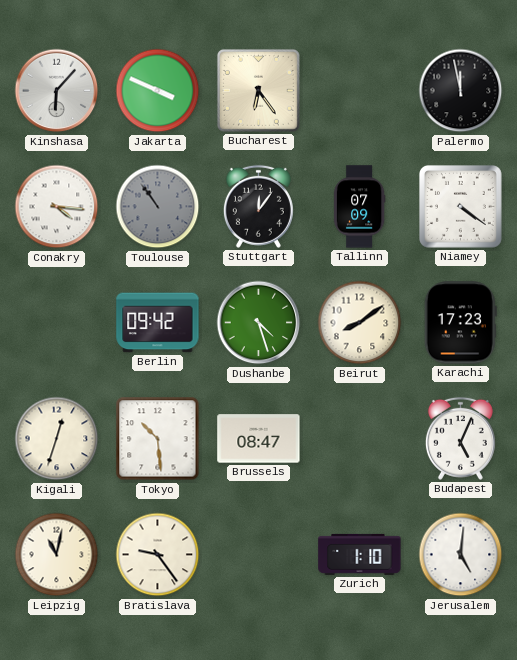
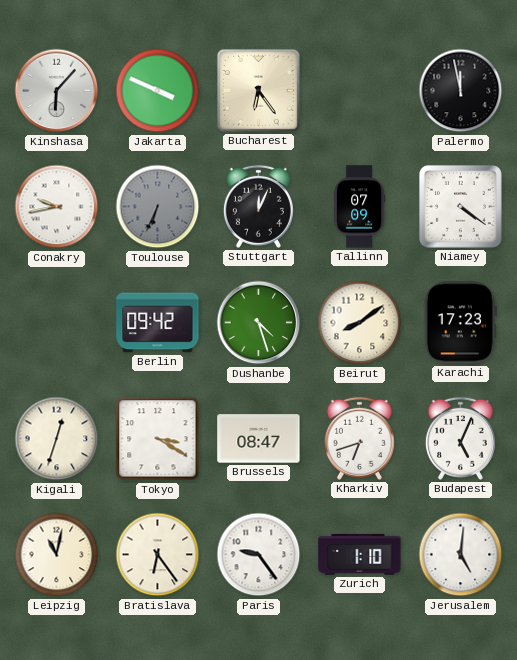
Conakry: 4:16 -> 9:43
Toulouse: 10:54 -> 6:34
Stuttgart: 12:06 -> 12:04
Tokyo: 10:29 -> 3:20
Kharkiv: none -> 6:42
Bratislava: 9:24 -> 6:24
Paris: none -> 9:24
